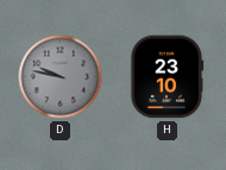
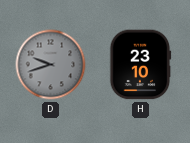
D: 9:47 -> 9:42
